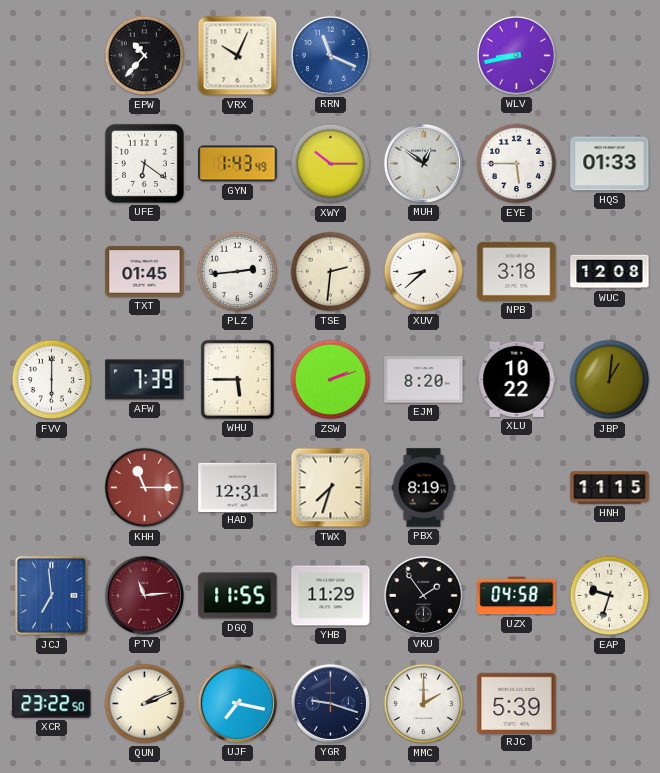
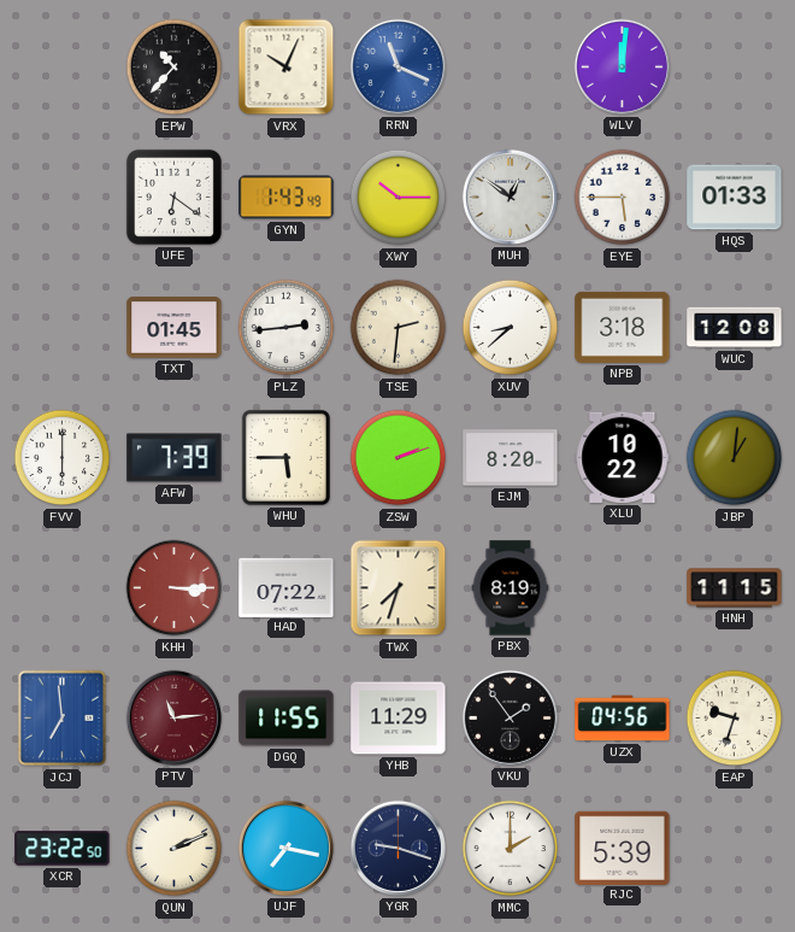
WLV: 8:43 -> 12:01
KHH: 11:15 -> 3:15
HAD: 12:31 -> 07:22
UZX: 04:58 -> 04:56
